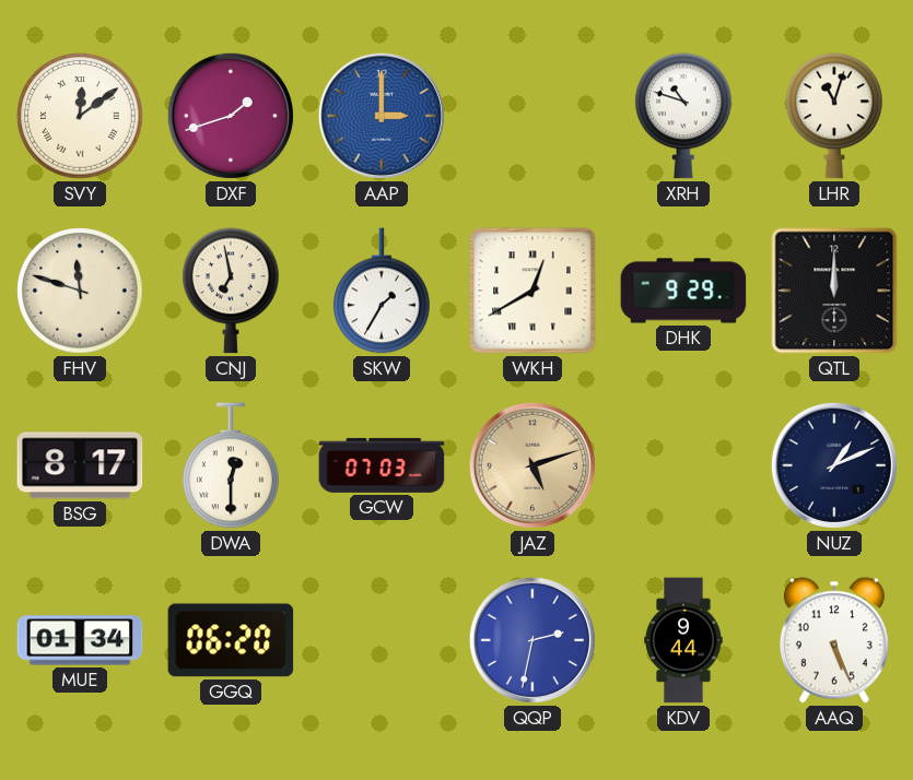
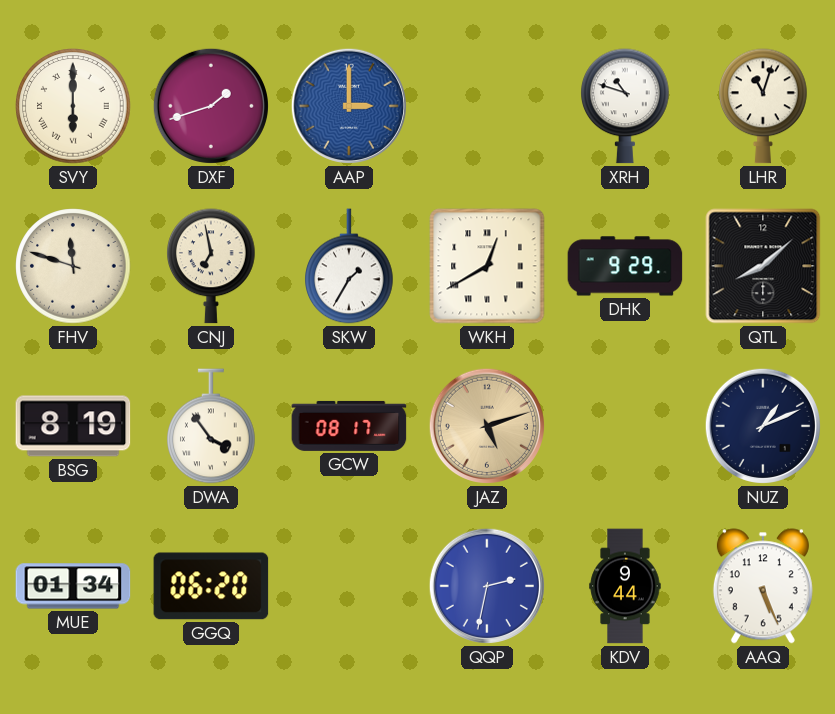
SVY: 12:09 -> 6:00
QTL: 12:00 -> 8:08
BSG: 8:17 -> 8:19
DWA: 12:30 -> 3:54
GCW: 07:03 -> 08:17
